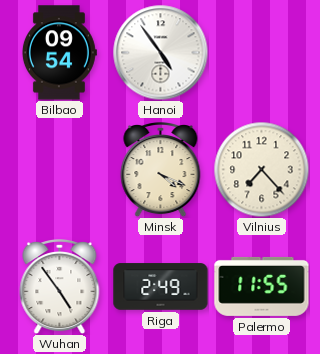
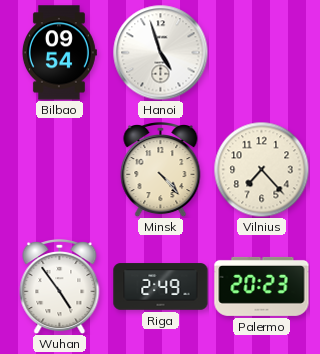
Hanoi: 4:54 -> 4:57
Minsk: 4:19 -> 4:23
Palermo: 11:55 -> 20:23
